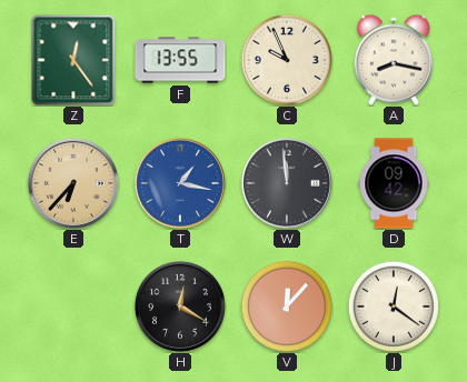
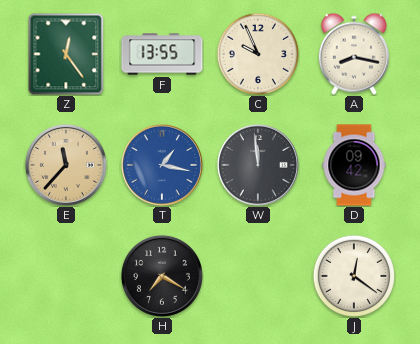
E: 6:37 -> 11:37
H: 12:20 -> 7:20
V: 12:07 -> none
